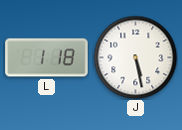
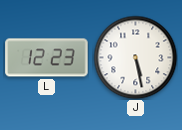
L: 1:18 -> 12:23
